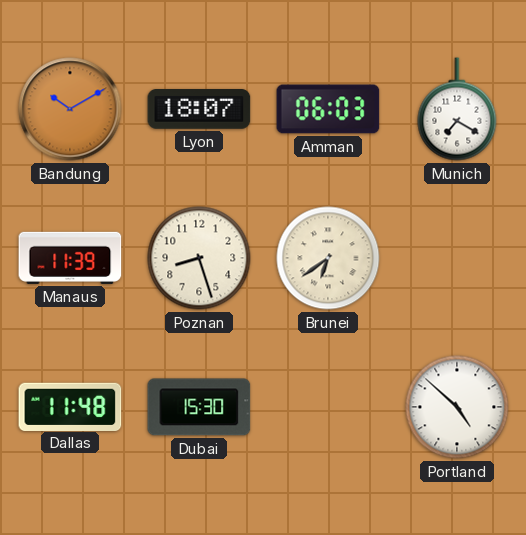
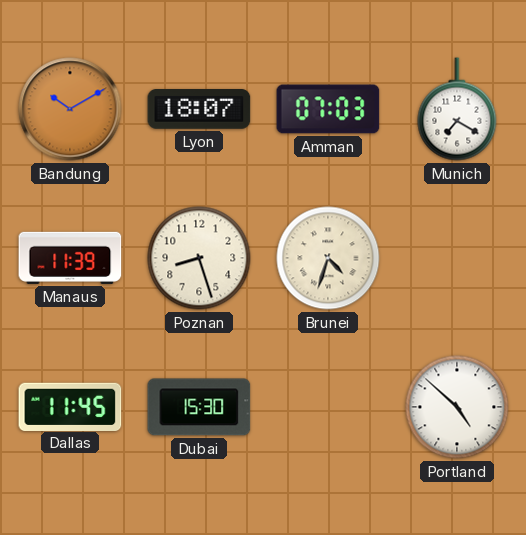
Amman: 06:03 -> 07:03
Brunei: 6:39 -> 4:33
Dallas: 11:48 -> 11:45
